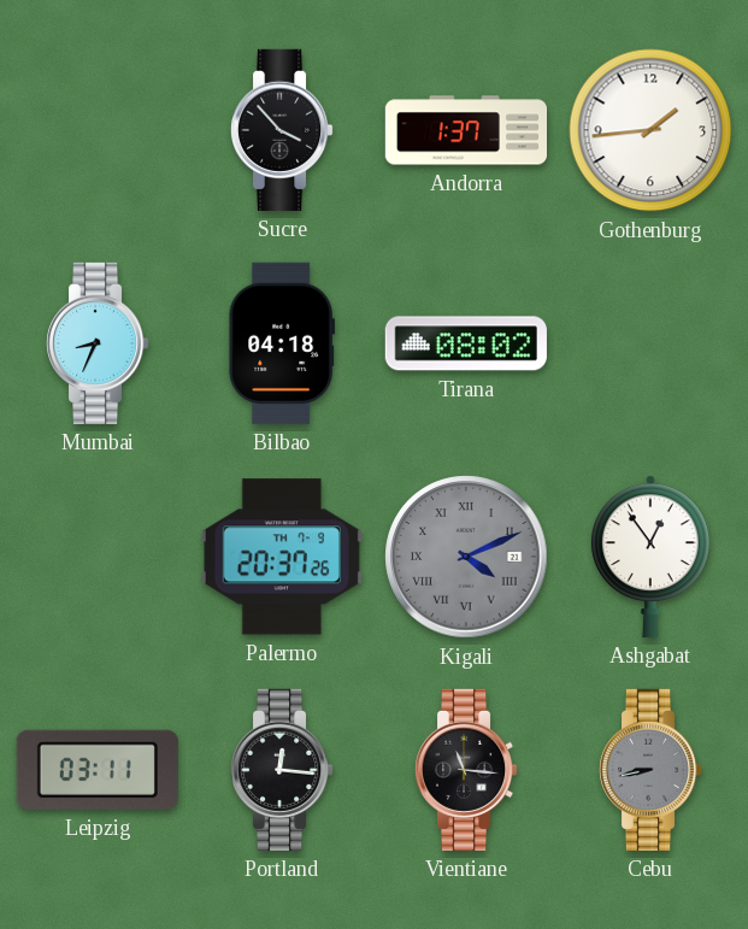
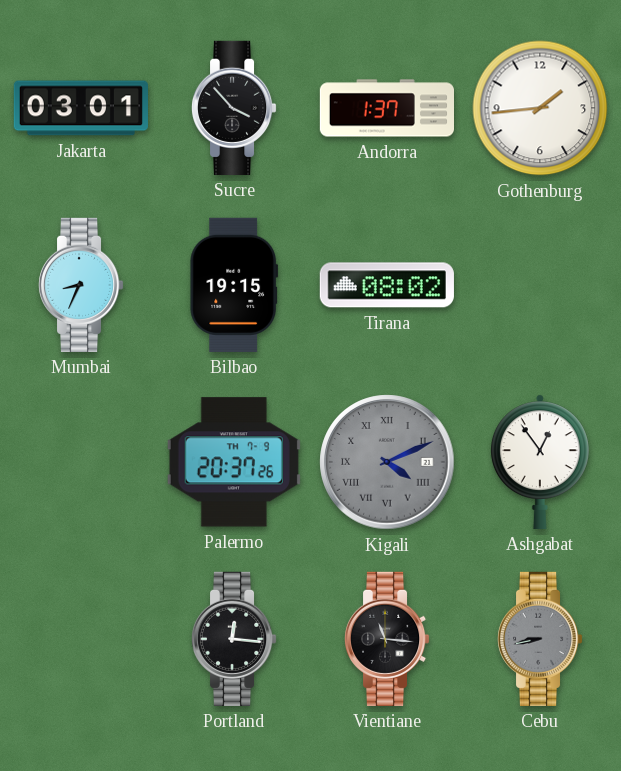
Jakarta: none -> 03:01
Bilbao: 04:18 -> 19:15
Leipzig: 03:11 -> none
